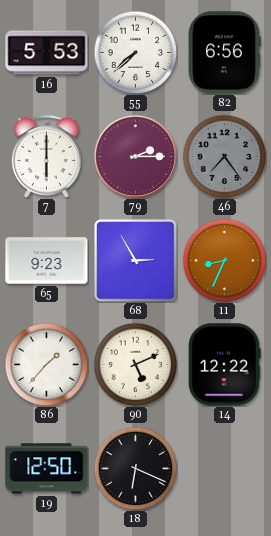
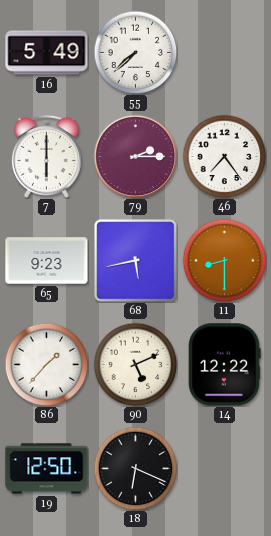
16: 5:53 -> 5:49
82: 6:56 -> none
46 dial: grey -> white
68: 2:55 -> 5:43
11: 8:34 -> 8:30
